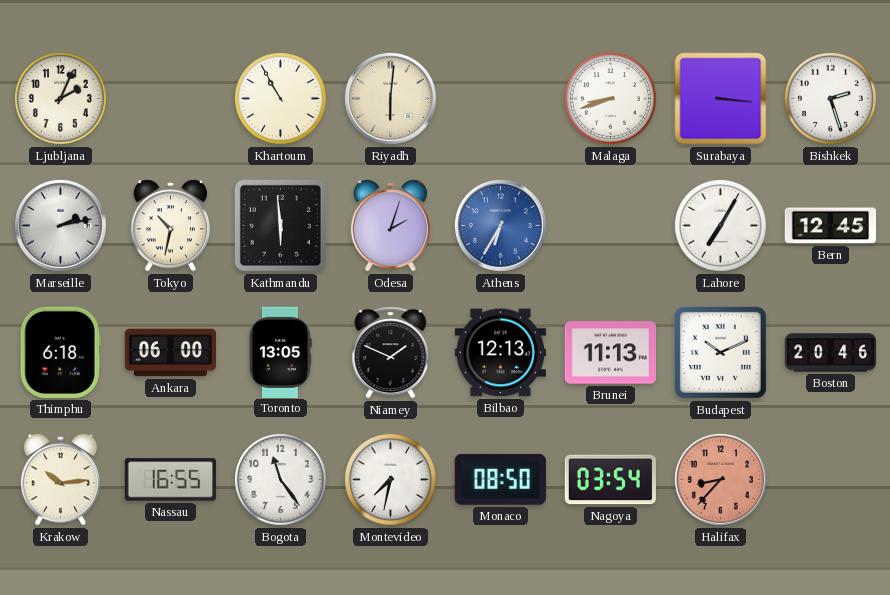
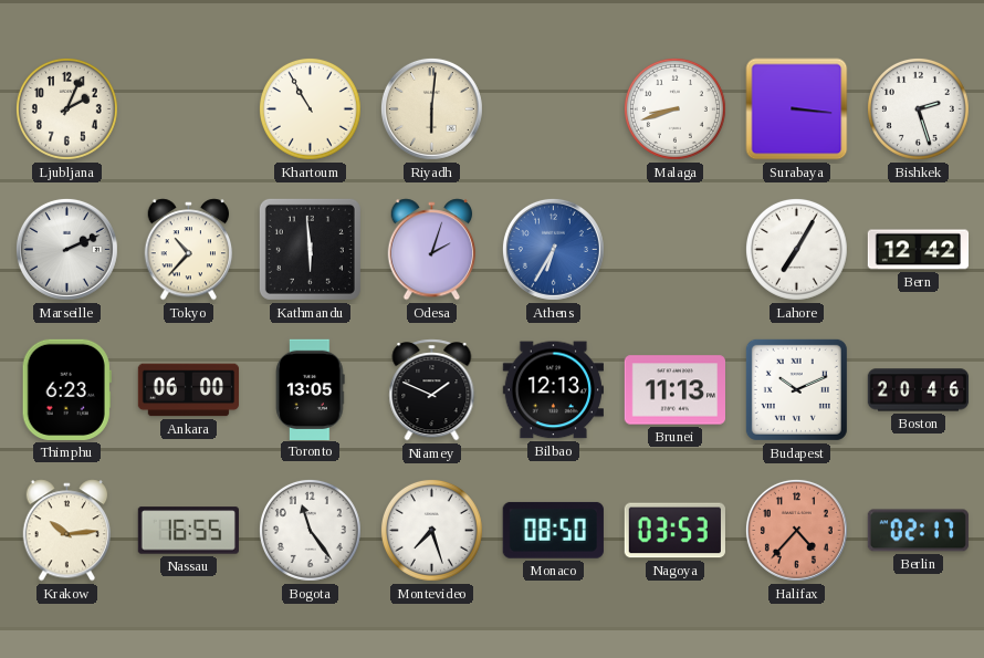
Marseille: 2:13 -> 2:11
Tokyo: 10:32 -> 10:37
Bern: 12:45 -> 12:42
Thimphu: 6:18 -> 6:23
Montevideo: 7:32 -> 7:27
Nagoya: 03:54 -> 03:53
Halifax: 8:37 -> 4:37
Berlin: none -> 02:17
